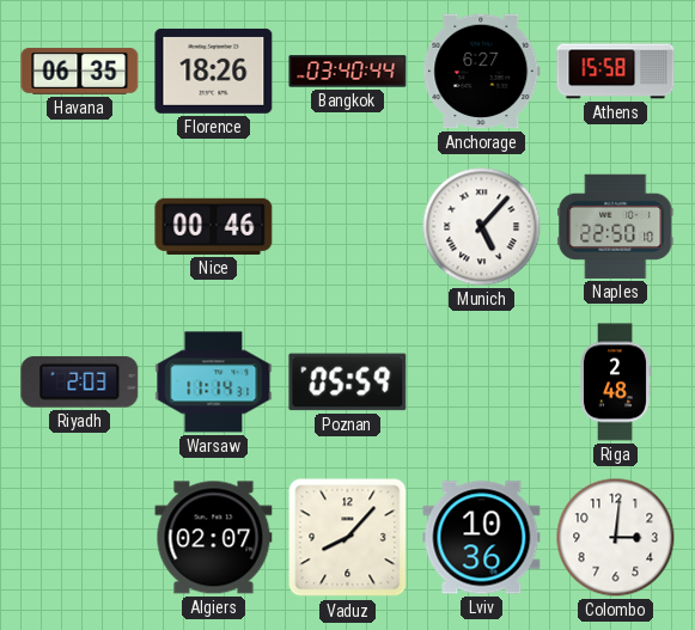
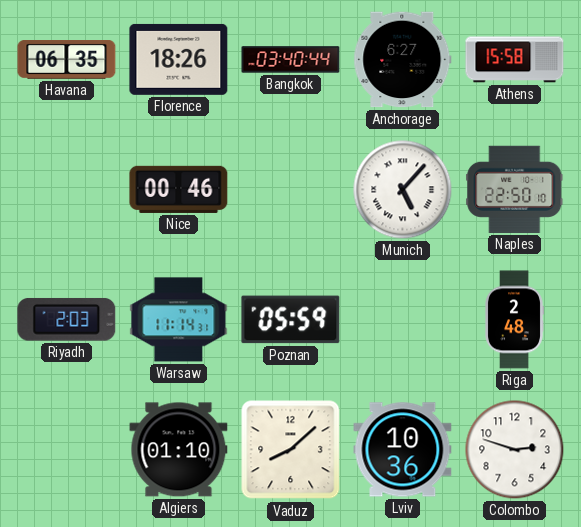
Algiers: 02:07 -> 01:10
Vaduz: 8:07 -> 8:08
Colombo: 3:01 -> 2:48
